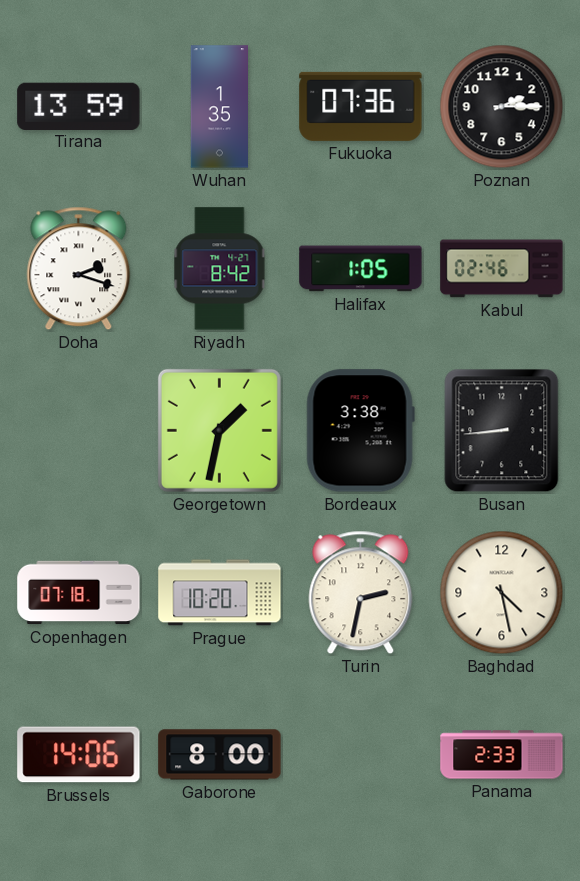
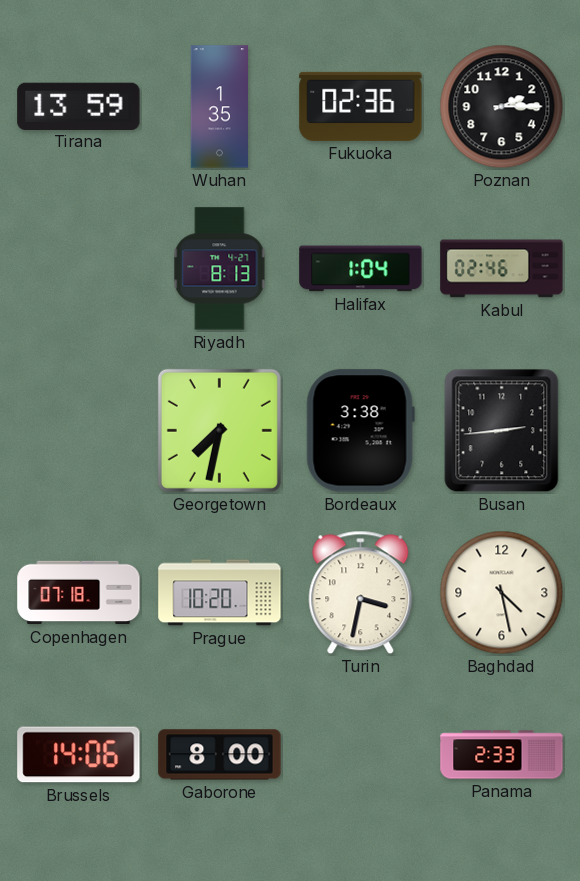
Fukuoka: 07:36 -> 02:36
Doha: 2:18 -> none
Riyadh: 8:42 -> 8:13
Halifax: 1:05 -> 1:04
Georgetown: 1:32 -> 7:32
Busan: 8:44 -> 2:44
Turin: 2:32 -> 3:32
